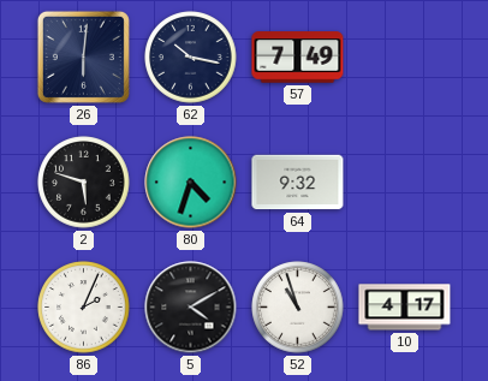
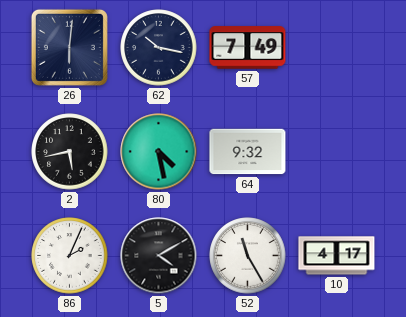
2: 5:48 -> 5:43
80: 4:33 -> 4:28
52: 10:57 -> 11:25
